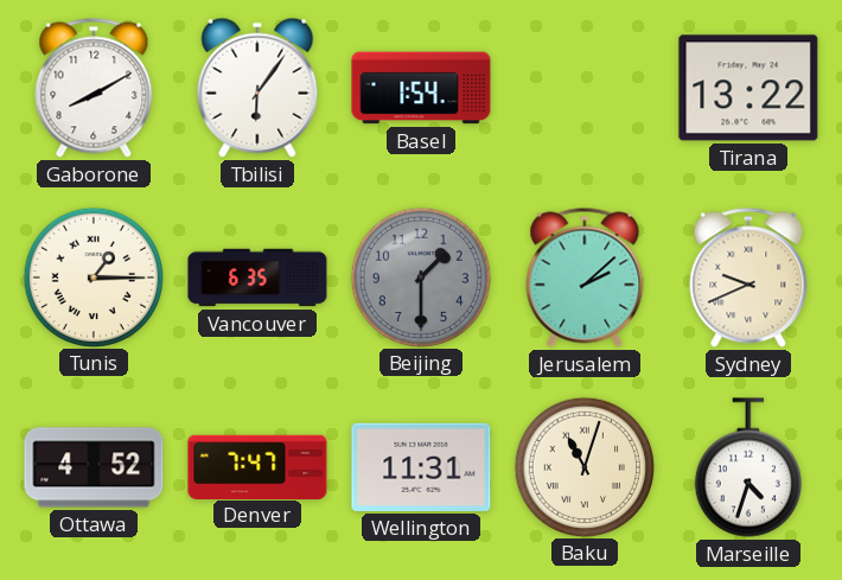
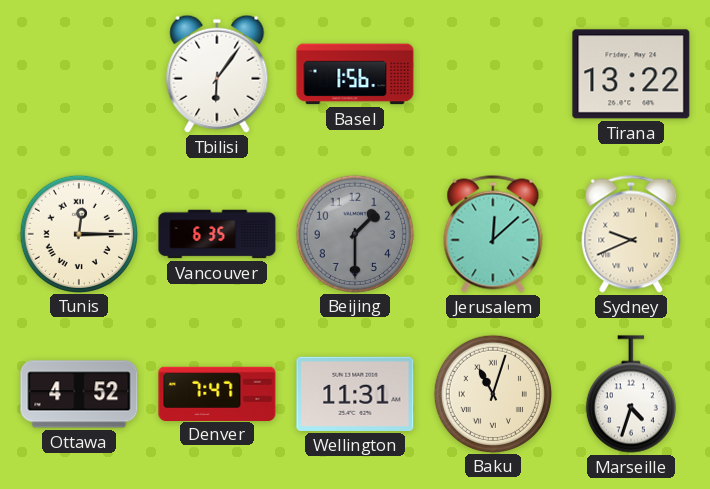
Gaborone: 8:10 -> none
Basel: 1:54 -> 1:56
Tunis: 1:15 -> 12:15
Jerusalem: 2:08 -> 12:08
